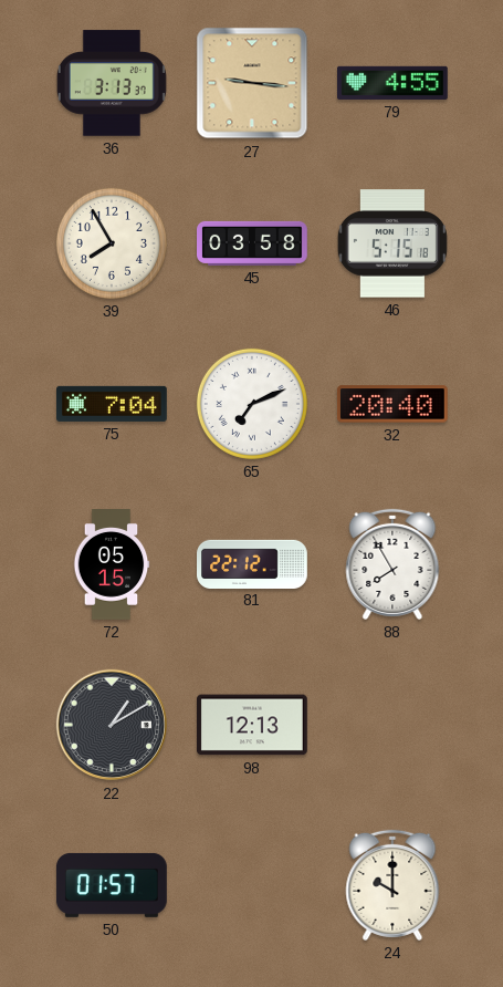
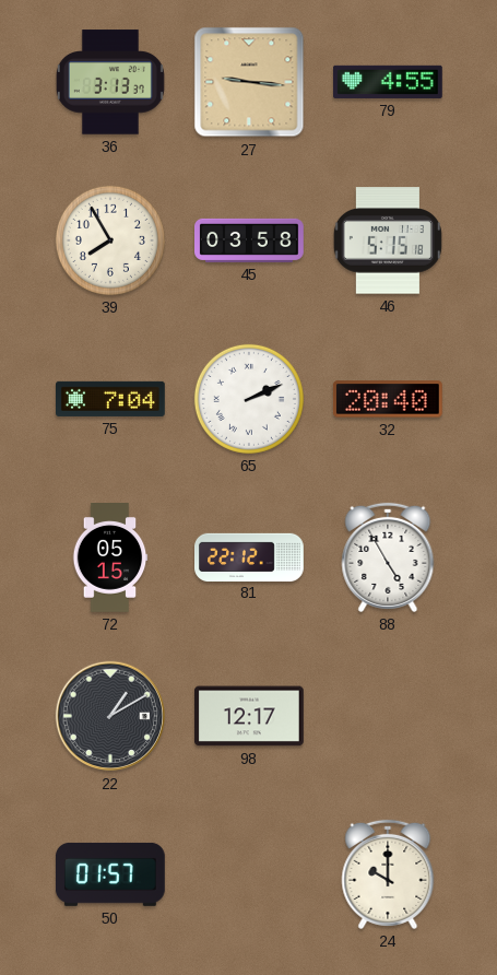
65: 7:11 -> 2:11
88: 7:55 -> 4:55
98: 12:13 -> 12:17
